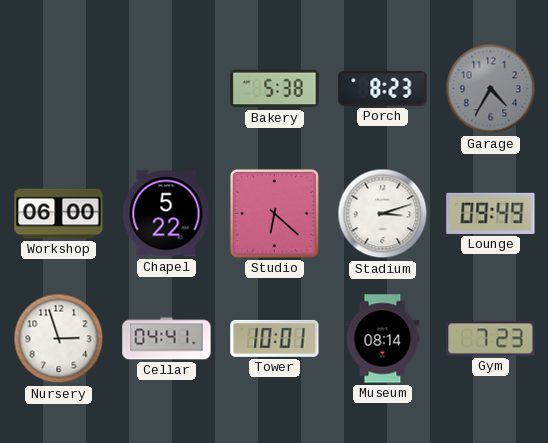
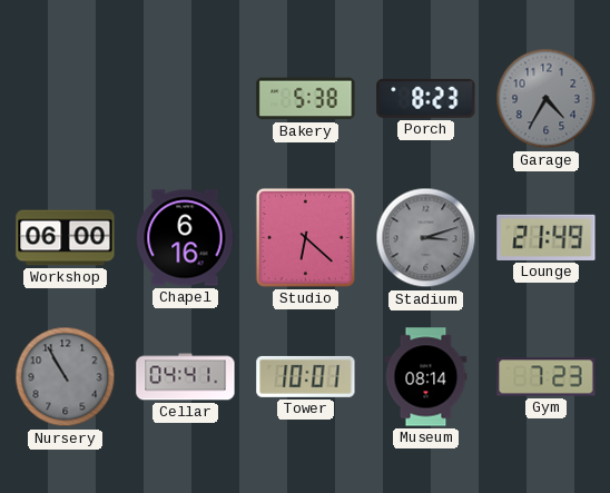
Chapel: 5:22 -> 6:16
Stadium dial: white -> grey
Lounge: 09:49 -> 21:49
Nursery: 2:57 -> 10:55
Nursery dial: white -> grey
